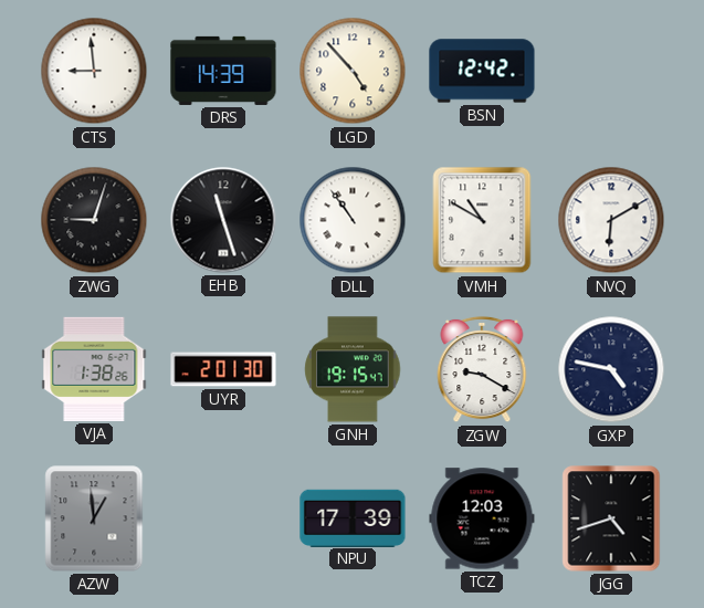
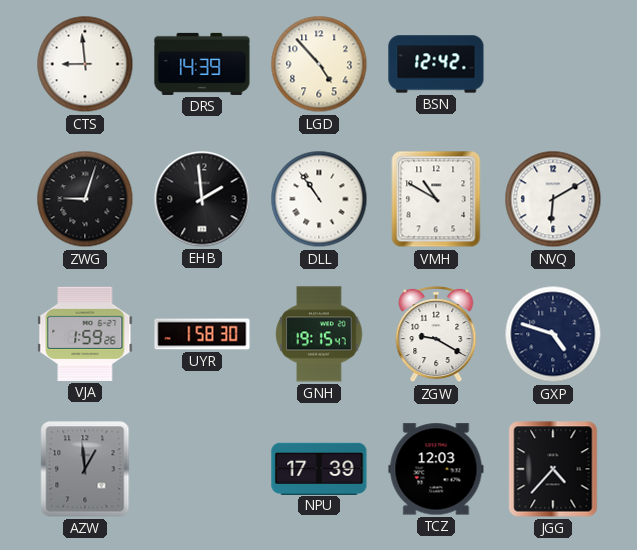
EHB: 11:27 -> 1:59
VJA: 1:38 -> 1:59
UYR: 2:01 -> 1:58
GXP: 4:47 -> 4:48
JGG: 4:42 -> 4:37
